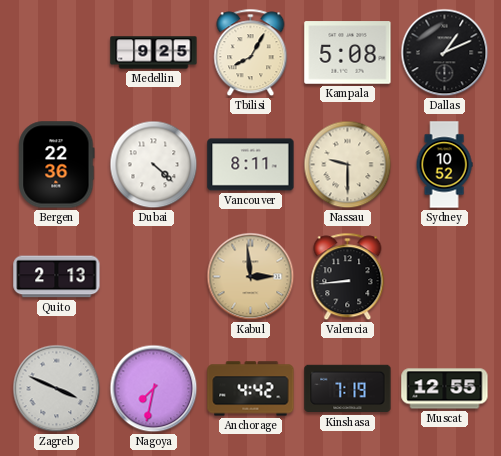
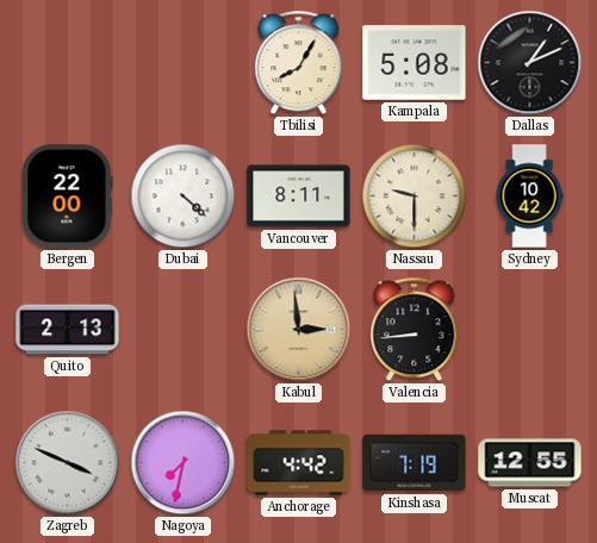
Medellin: 9:25 -> none
Bergen: 22:36 -> 22:00
Sydney: 10:52 -> 10:42
